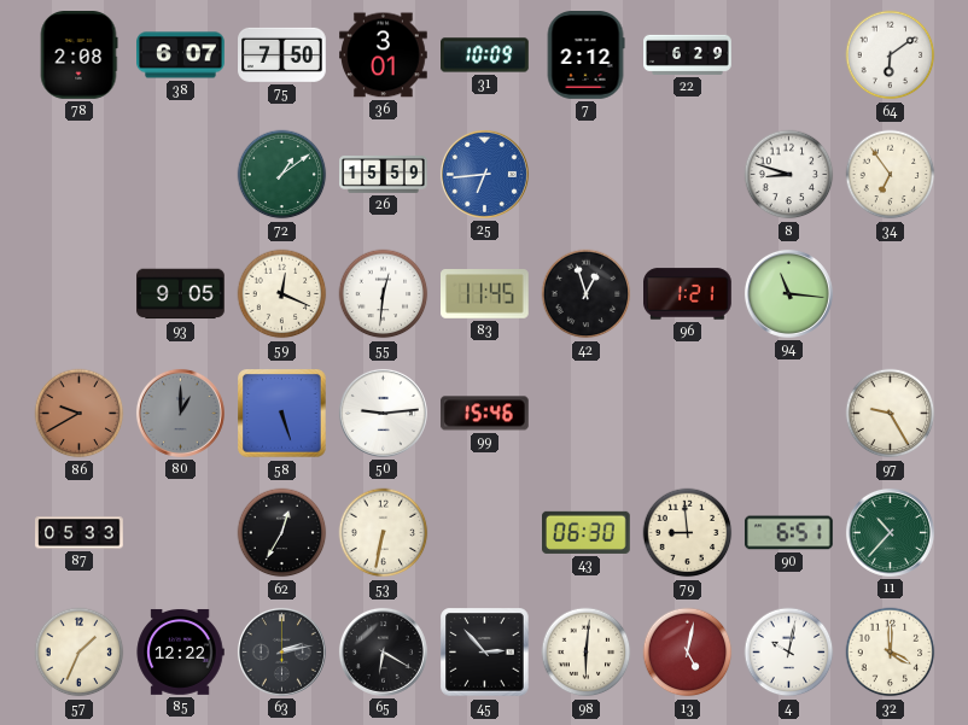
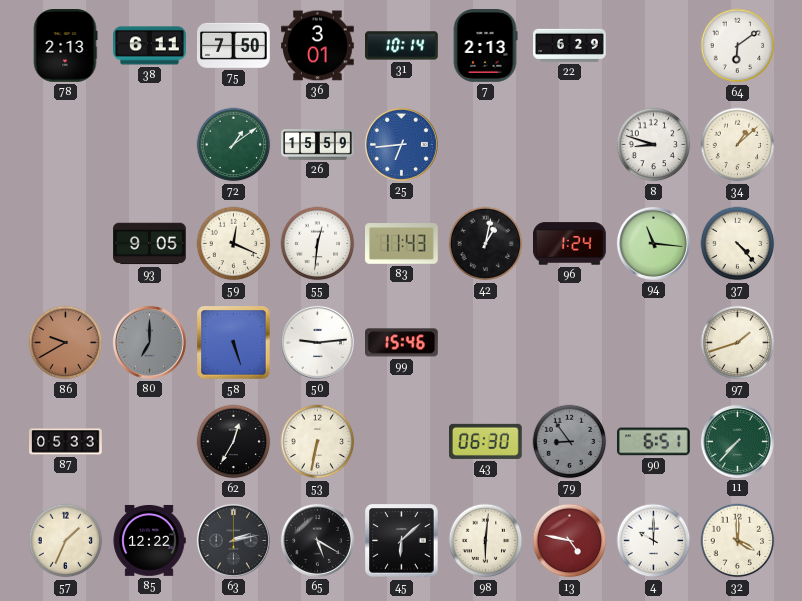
78: 2:08 -> 2:13
38: 6:07 -> 6:11
31: 10:09 -> 10:14
7: 2:12 -> 2:13
34: 6:54 -> 1:08
83: 11:45 -> 11:43
42: 12:57 -> 1:02
96: 1:21 -> 1:24
37: none -> 4:23
80: 1:00 -> 7:00
97: 9:25 -> 1:42
79: 8:59 -> 8:54
79 dial: cream -> grey
11: 10:37 -> 7:37
65: 6:20 -> 5:20
45: 2:53 -> 6:08
13: 5:02 -> 4:47
4: 10:02 -> 10:00
